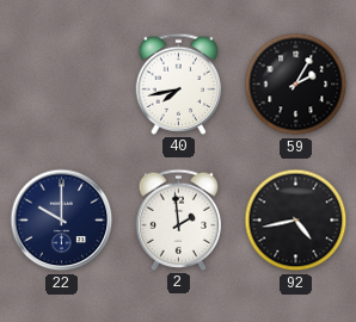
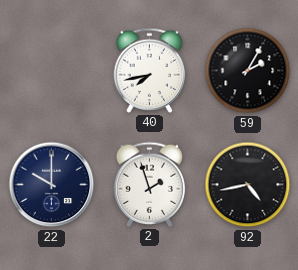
2: 1:59 -> 1:57
